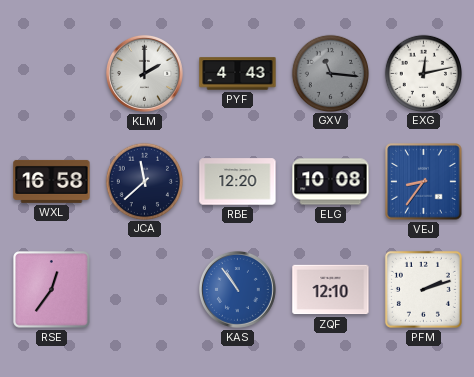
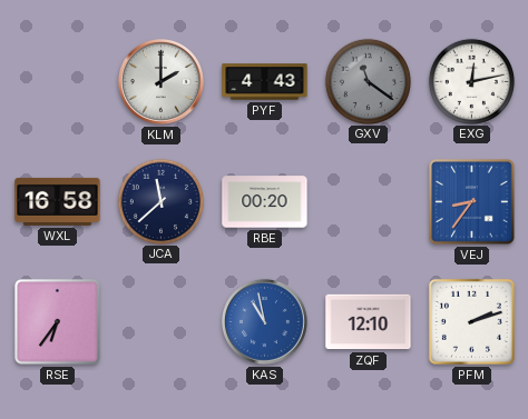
GXV: 11:16 -> 11:21
RBE: 12:20 -> 00:20
ELG: 10:08 -> none
RSE: 12:36 -> 6:36
KAS: 10:54 -> 10:58
